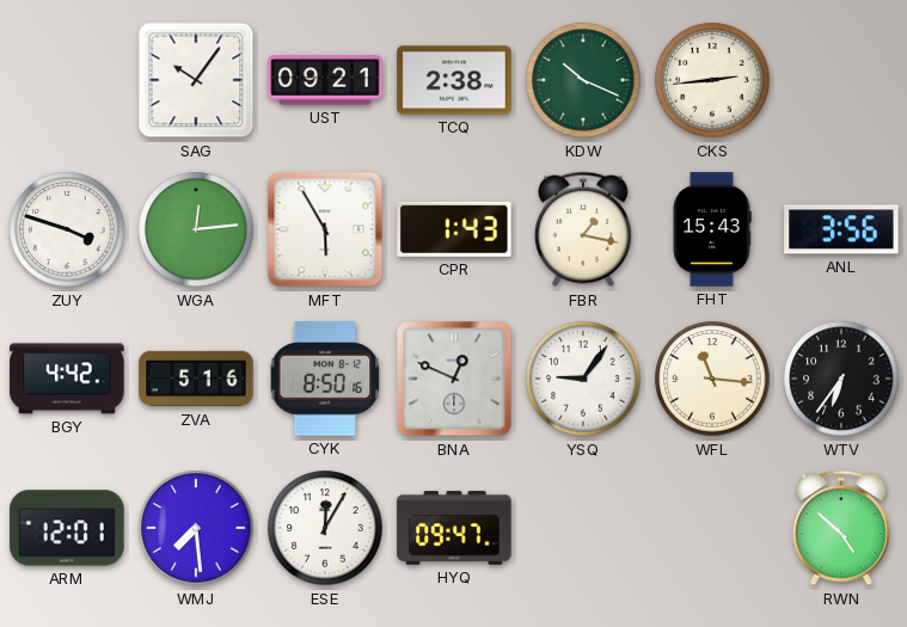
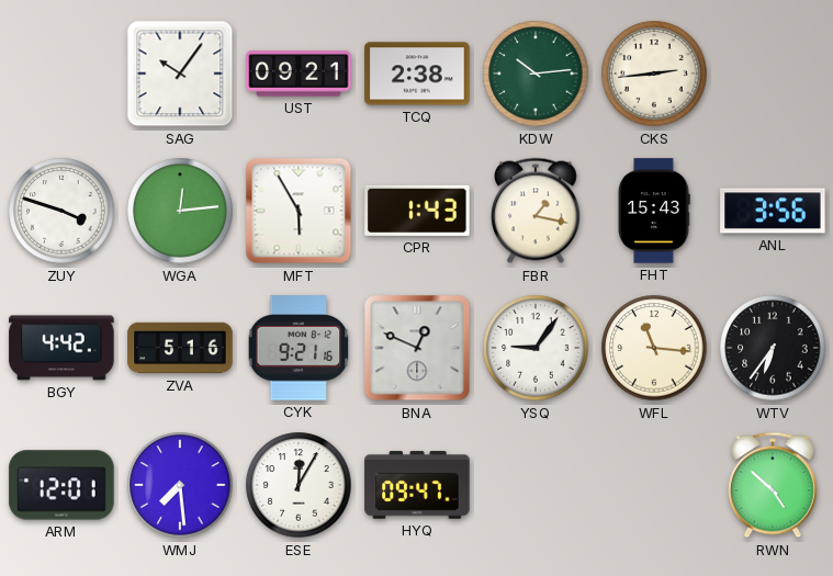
KDW: 10:19 -> 10:14
CYK: 8:50 -> 9:21
